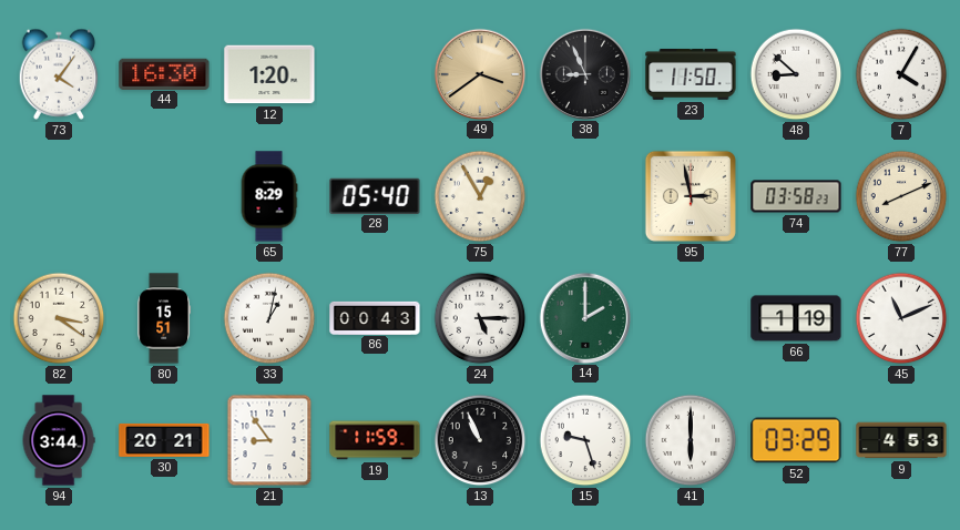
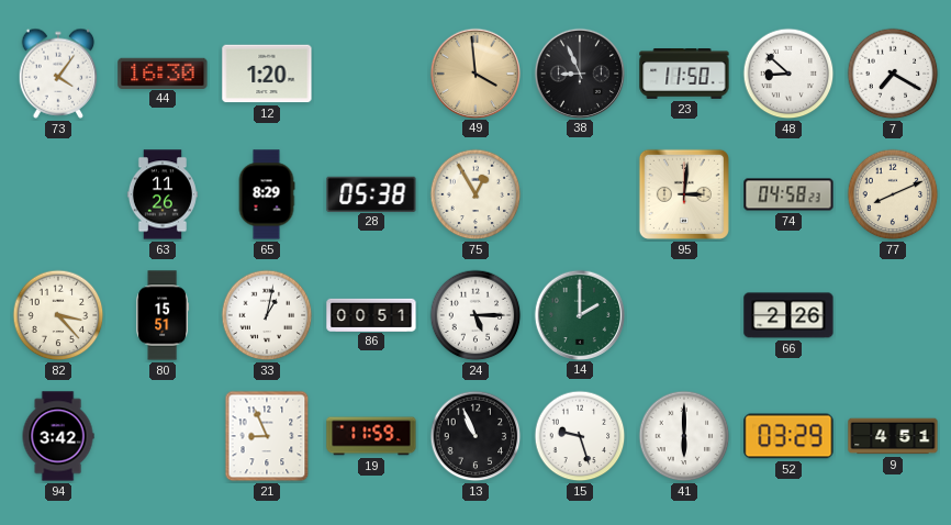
49: 3:39 -> 3:59
7: 4:05 -> 7:20
63: none -> 11:26
28: 05:40 -> 05:38
95: 2:58 -> 3:01
74: 03:58 -> 04:58
82: 3:21 -> 3:23
86: 00:43 -> 00:51
66: 1:19 -> 2:26
45: 11:11 -> none
94: 3:44 -> 3:42
30: 20:21 -> none
21: 8:54 -> 8:56
9: 4:53 -> 4:51
